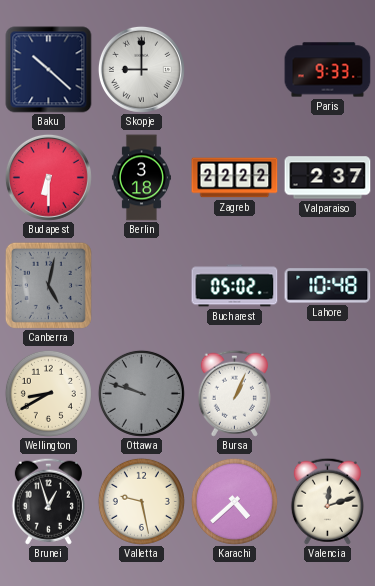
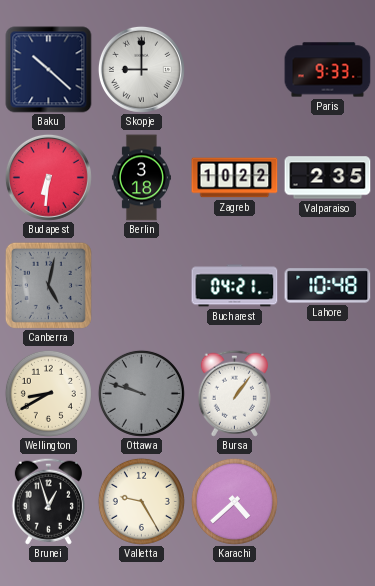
Budapest: 6:30 -> 6:31
Zagreb: 22:22 -> 10:22
Valparaiso: 2:37 -> 2:35
Bucharest: 05:02 -> 04:21
Bursa: 1:04 -> 1:06
Valletta: 9:28 -> 9:25
Valencia: 12:12 -> none
